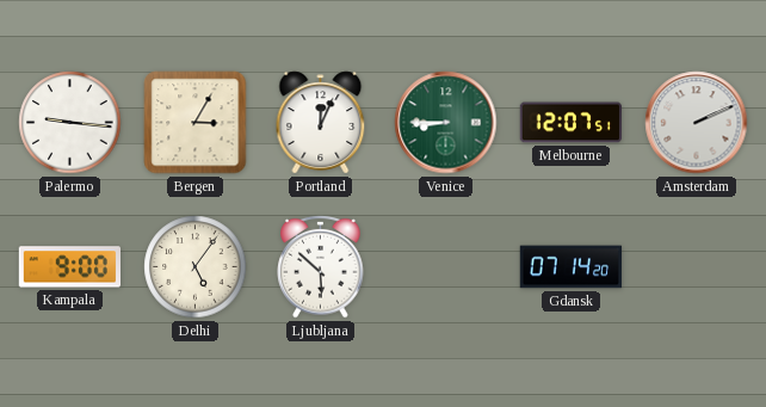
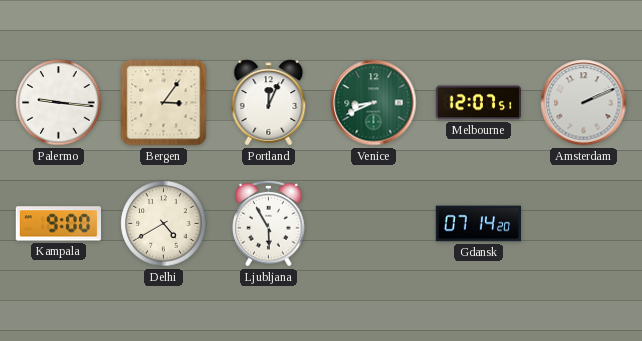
Bergen: 3:05 -> 3:06
Venice: 8:45 -> 8:41
Delhi: 5:06 -> 4:40
Ljubljana: 5:52 -> 5:55
